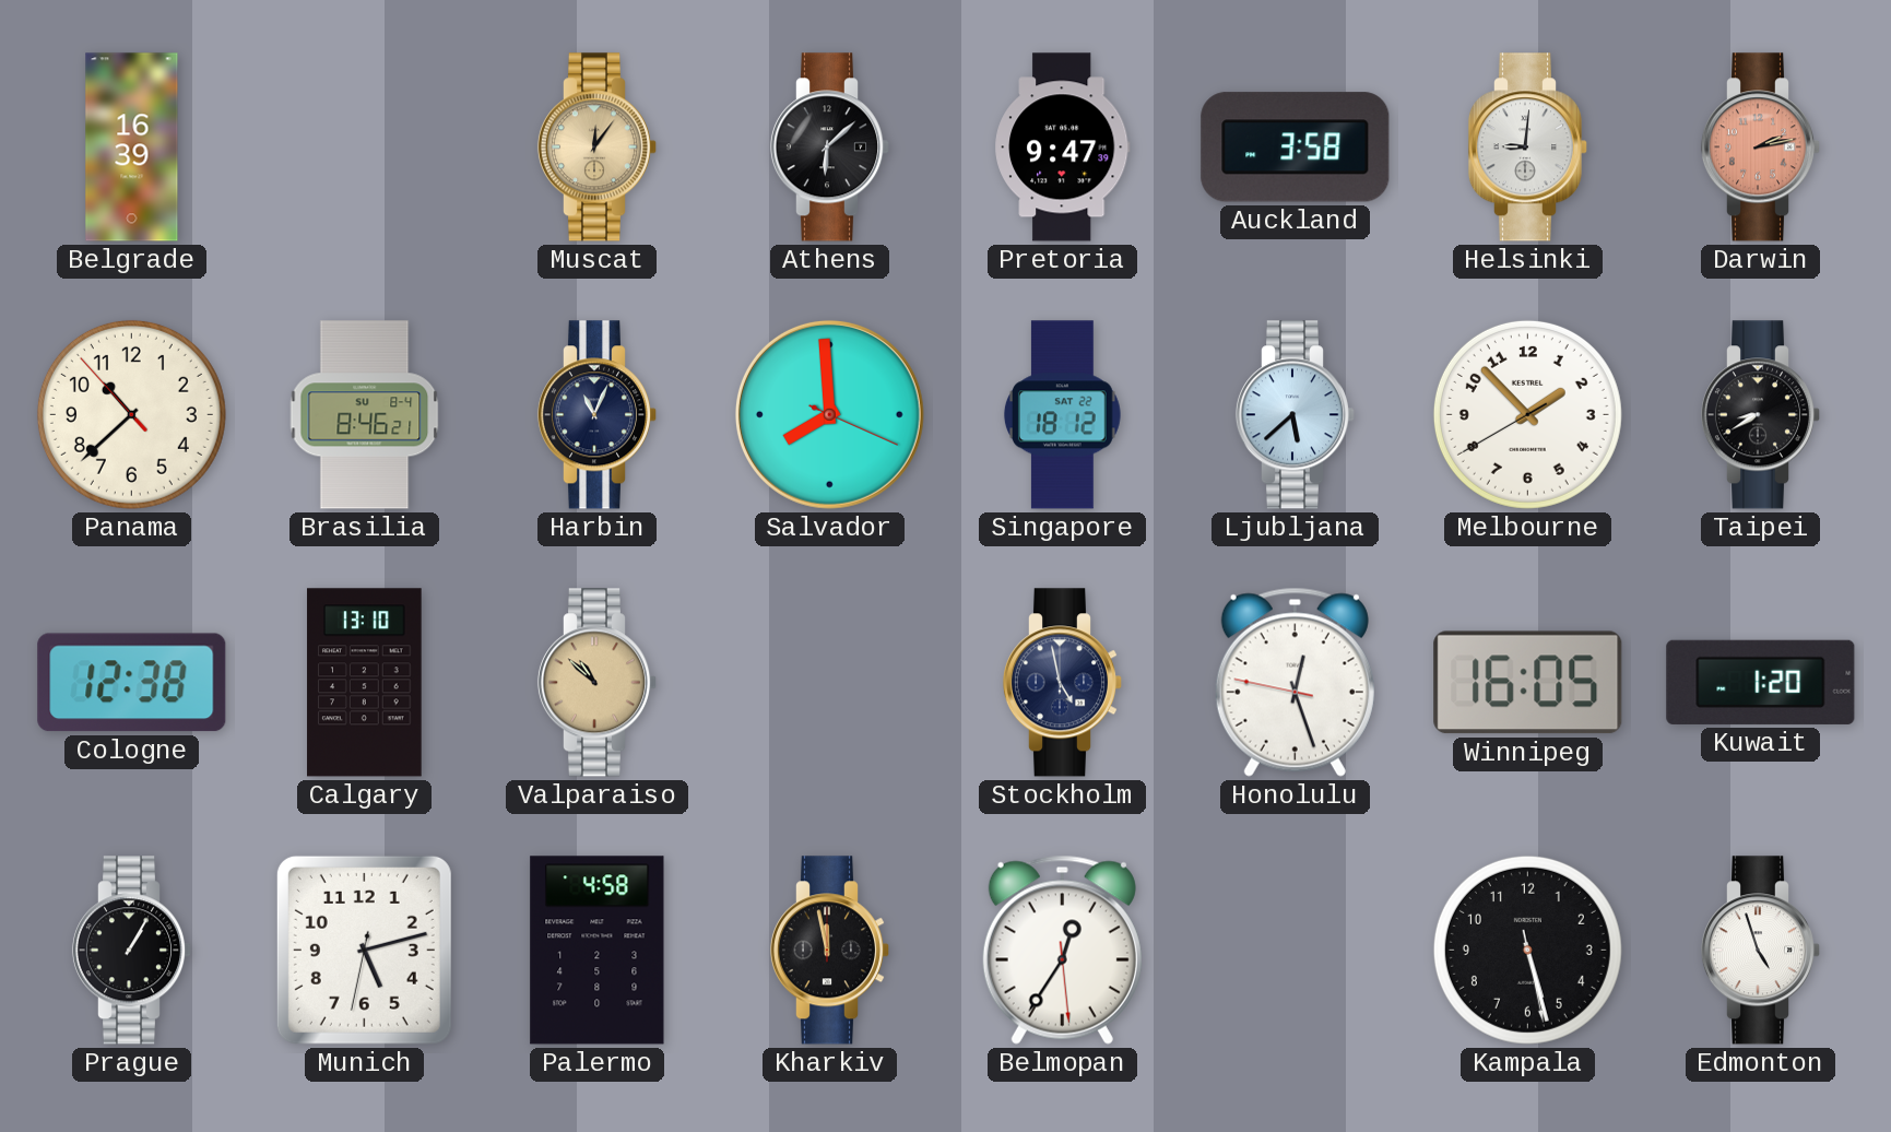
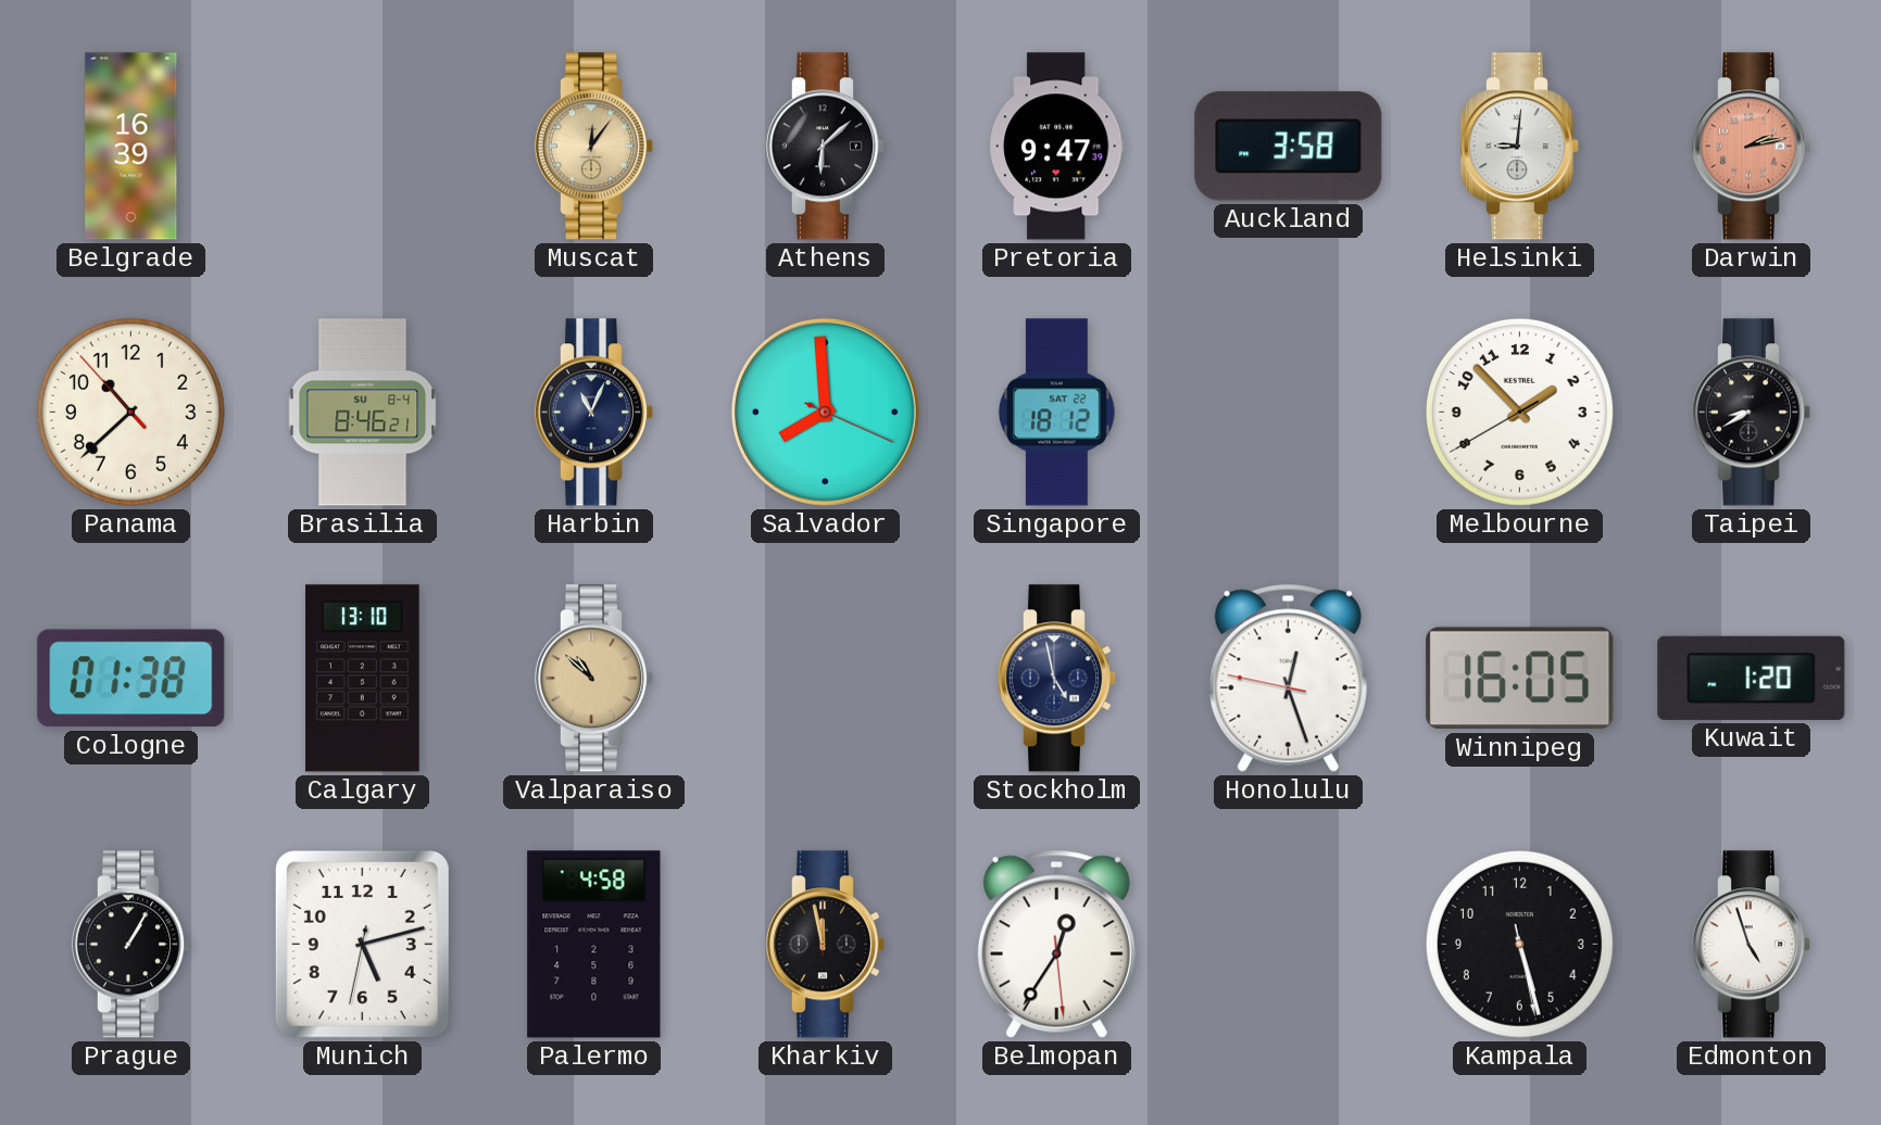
Ljubljana: 5:38 -> none
Cologne: 12:38 -> 01:38
